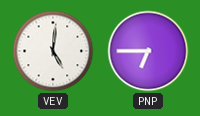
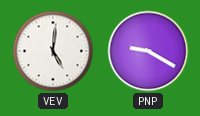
PNP: 6:45 -> 9:20
